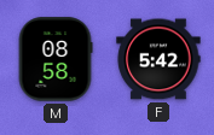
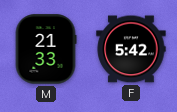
M: 08:58 -> 21:33
